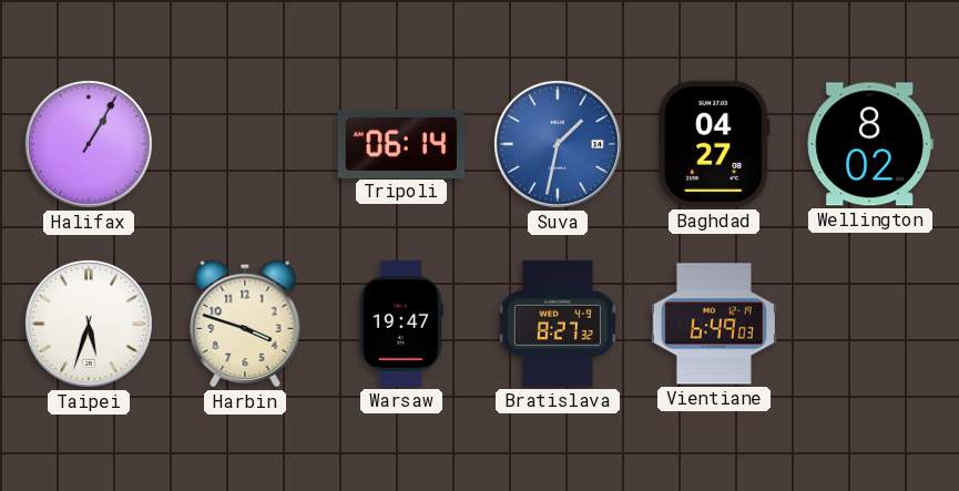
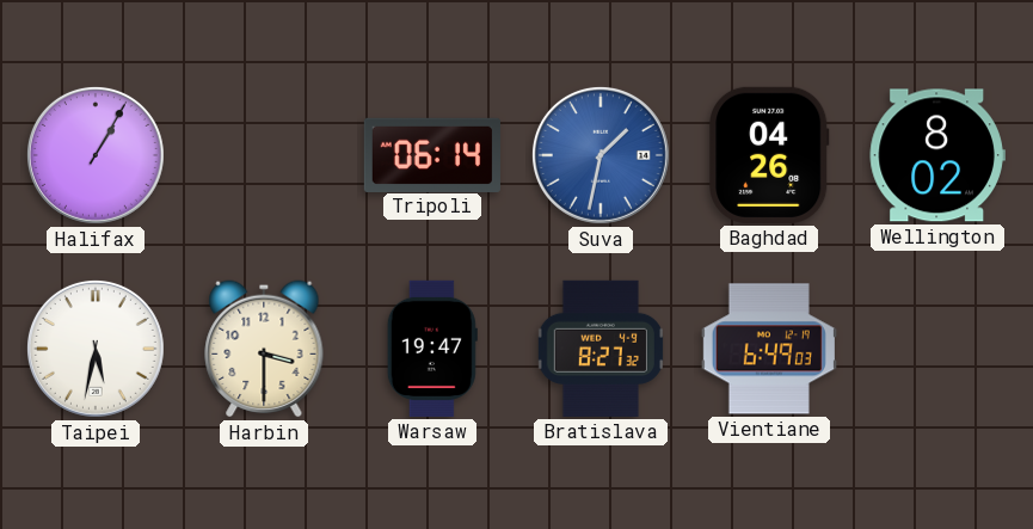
Baghdad: 04:27 -> 04:26
Taipei: 5:33 -> 5:32
Harbin: 3:48 -> 3:30
